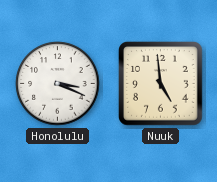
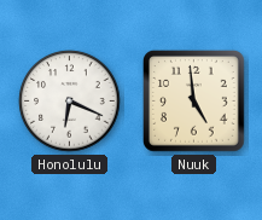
Honolulu: 3:19 -> 6:19
